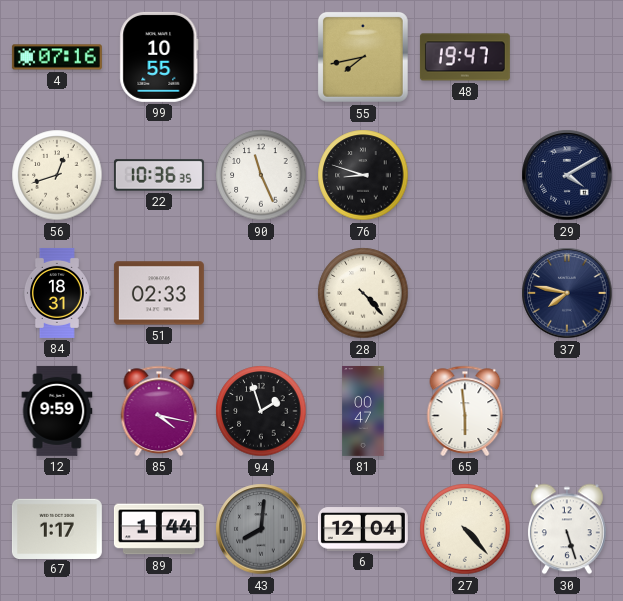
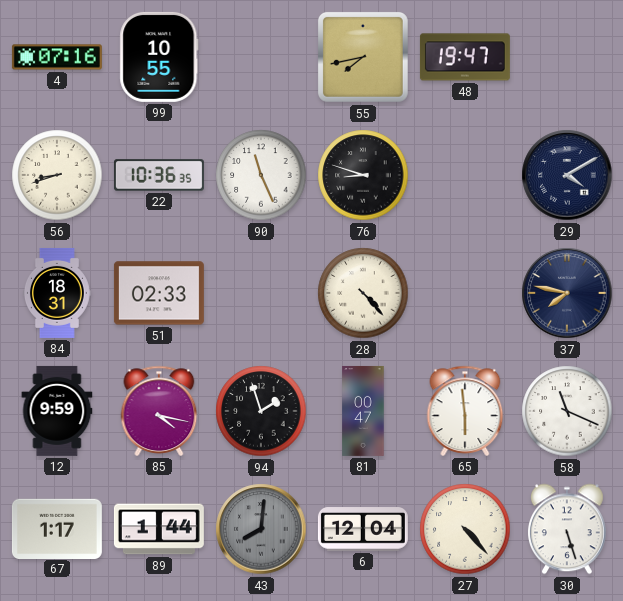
56: 12:42 -> 8:42
58: none -> 11:19
